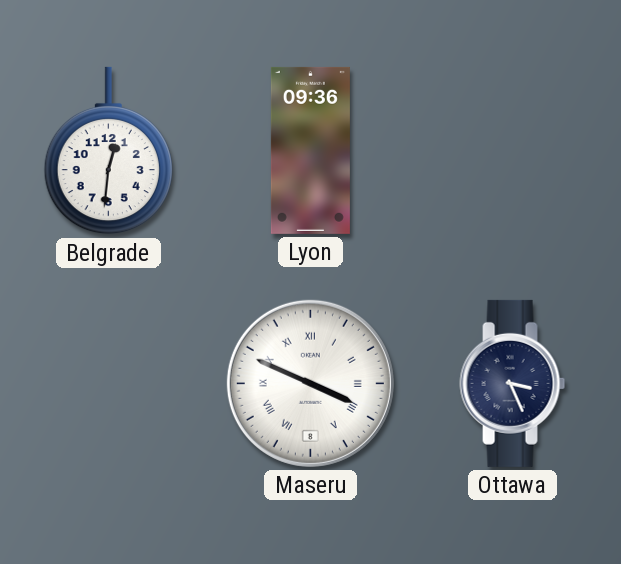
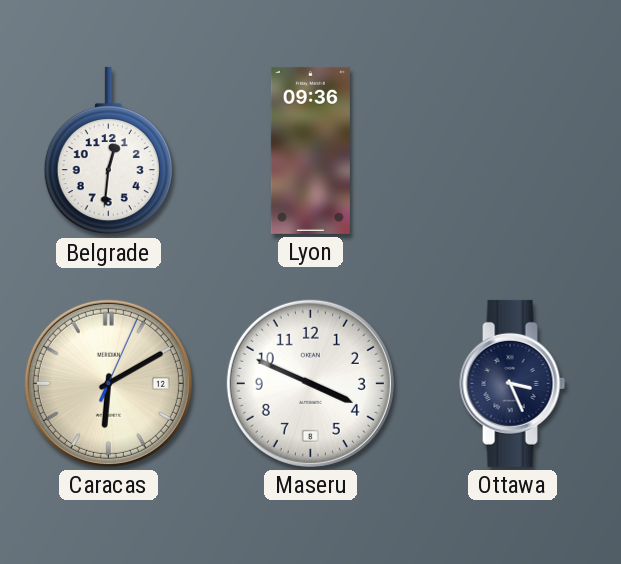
Caracas: none -> 6:10
Maseru numerals: Roman -> Arabic
